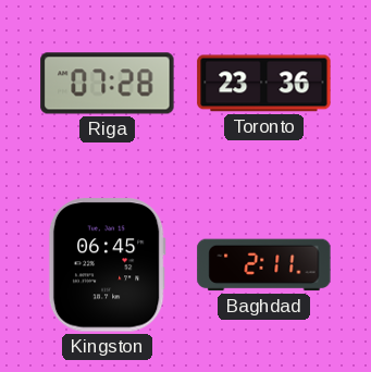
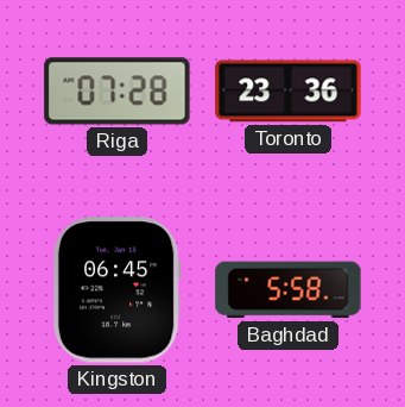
Baghdad: 2:11 -> 5:58
